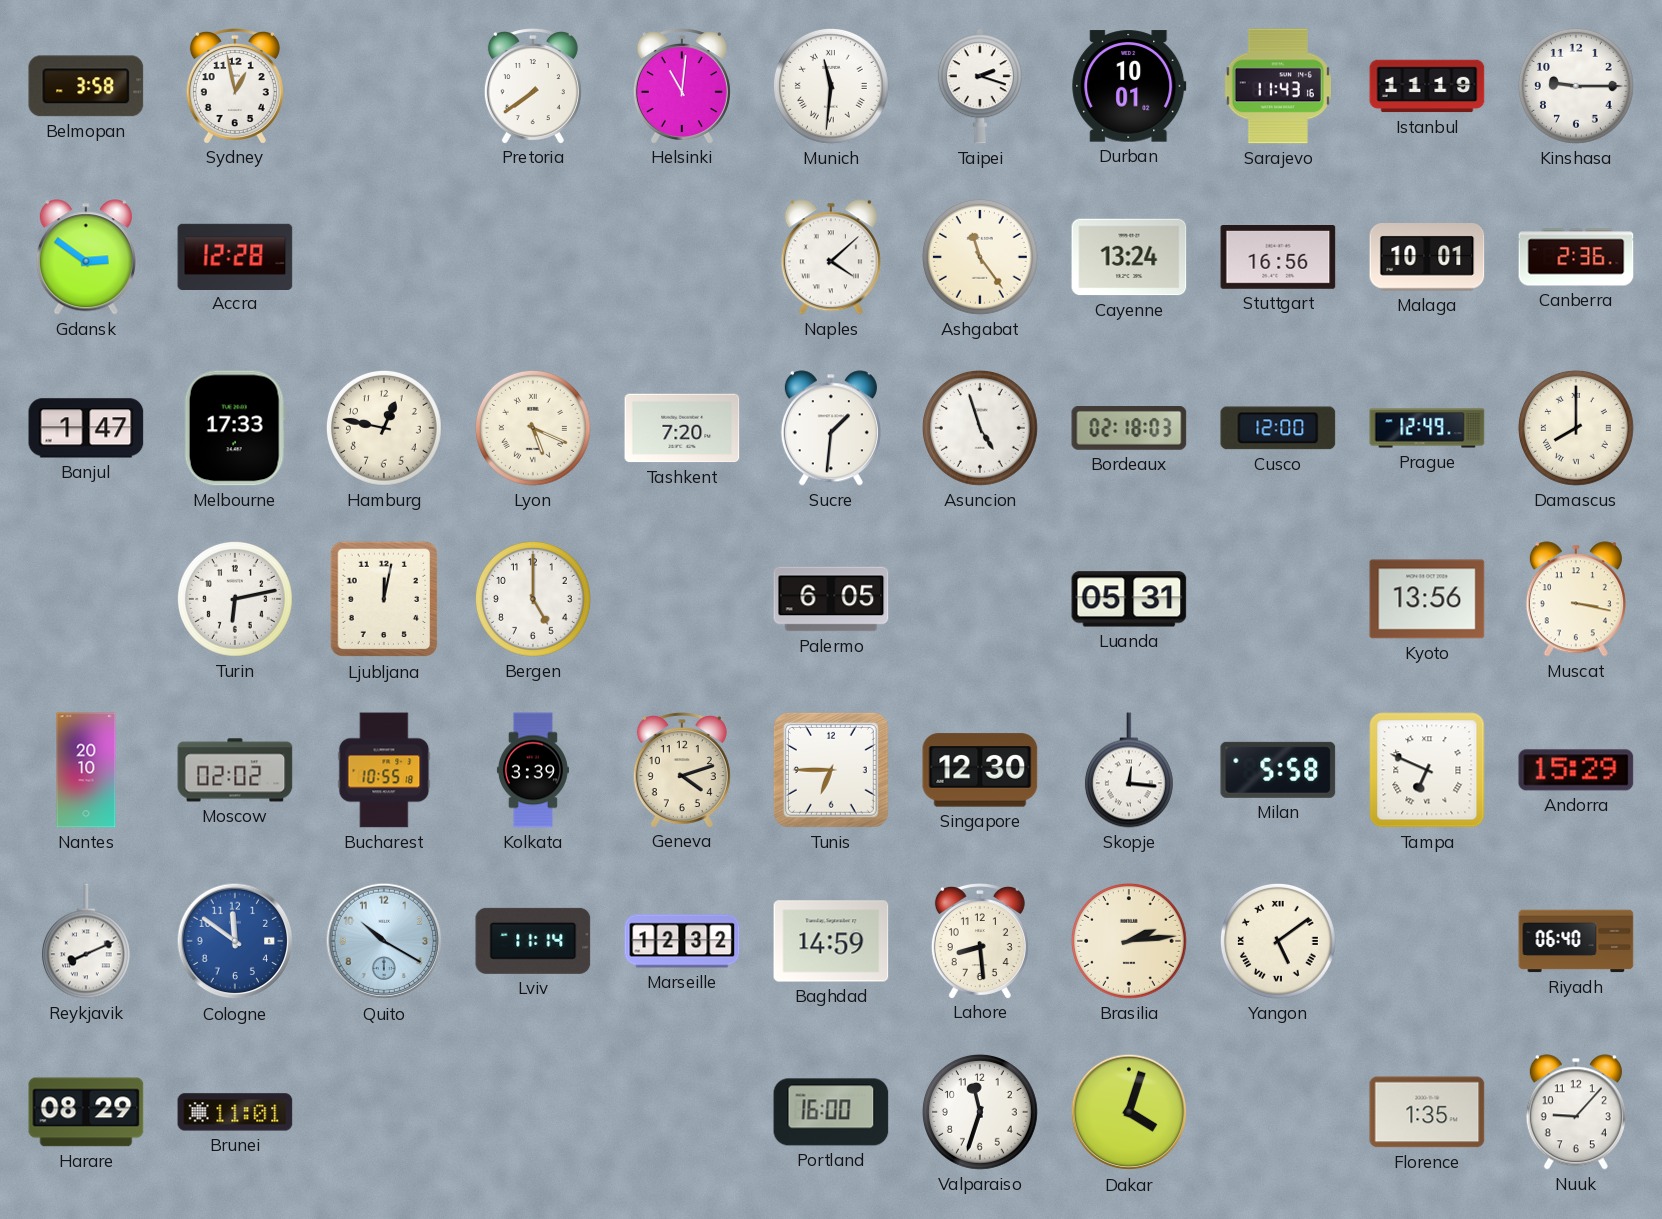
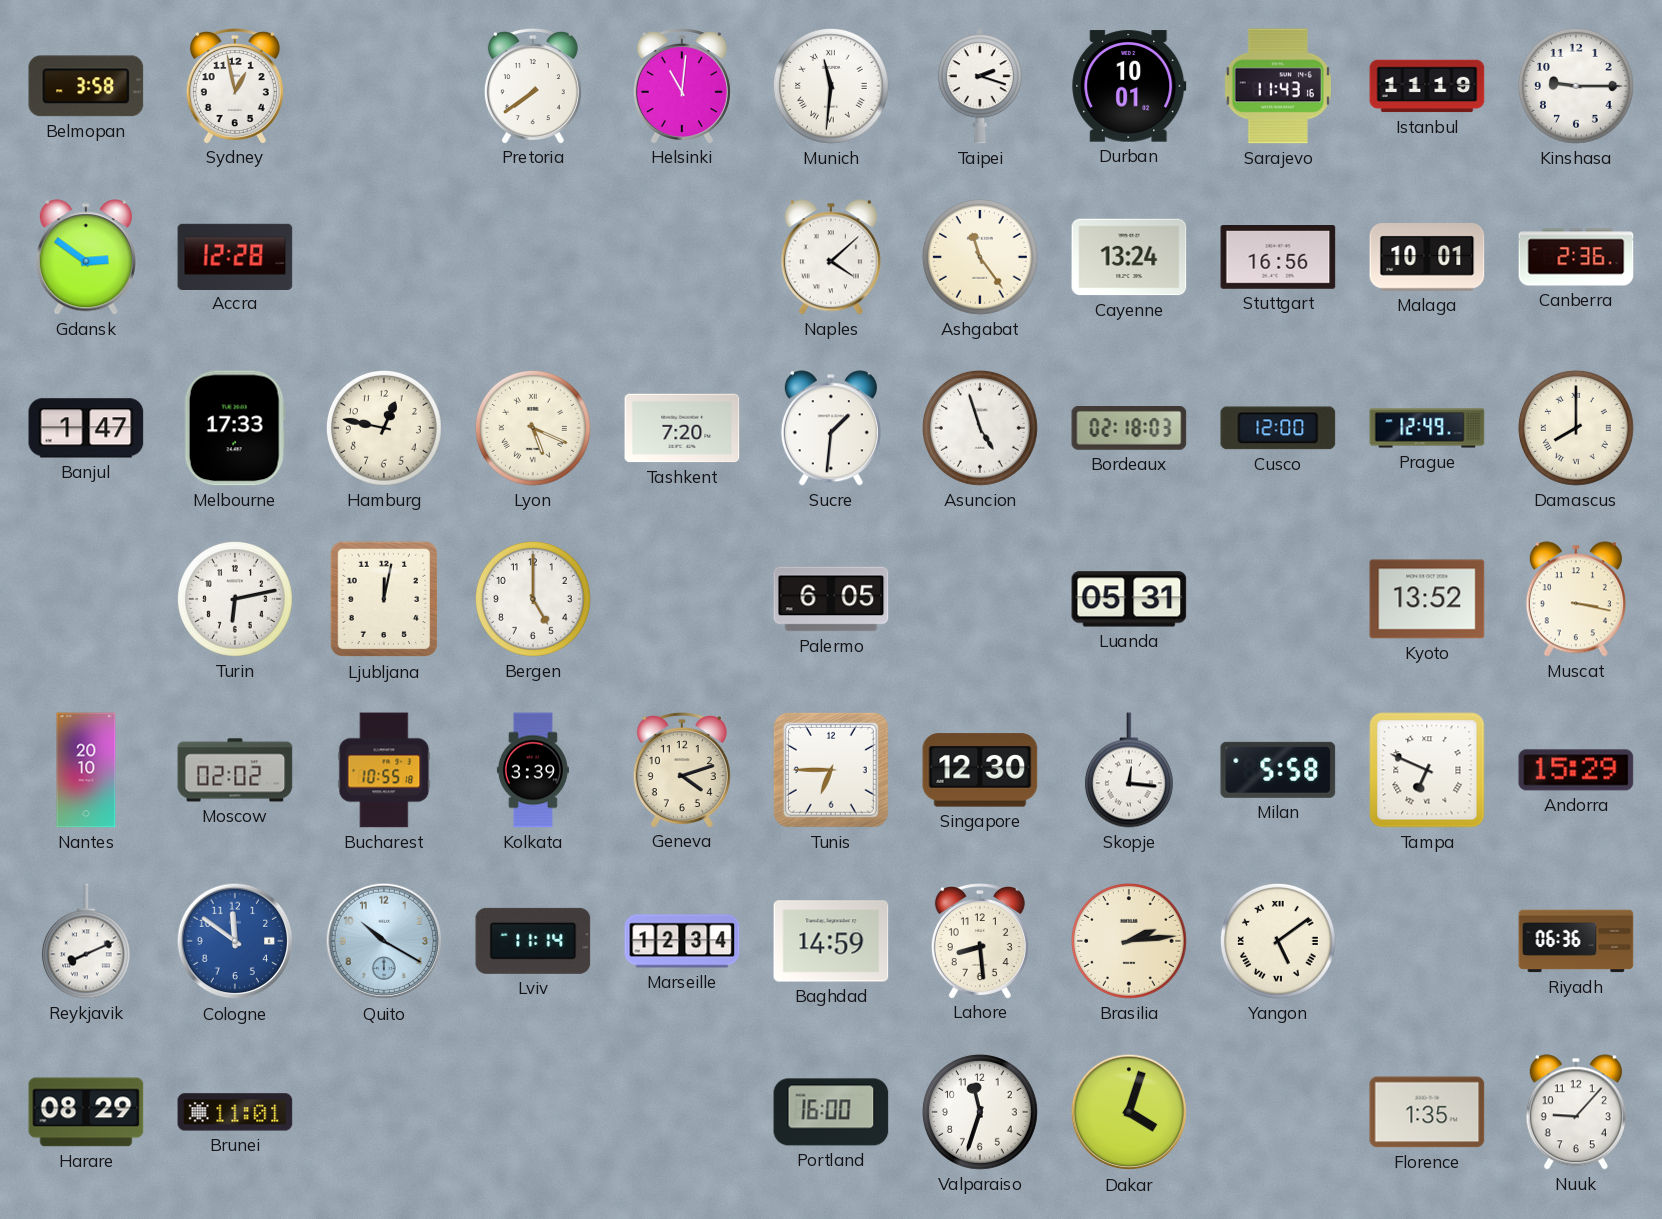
Kyoto: 13:56 -> 13:52
Marseille: 12:32 -> 12:34
Riyadh: 06:40 -> 06:36
